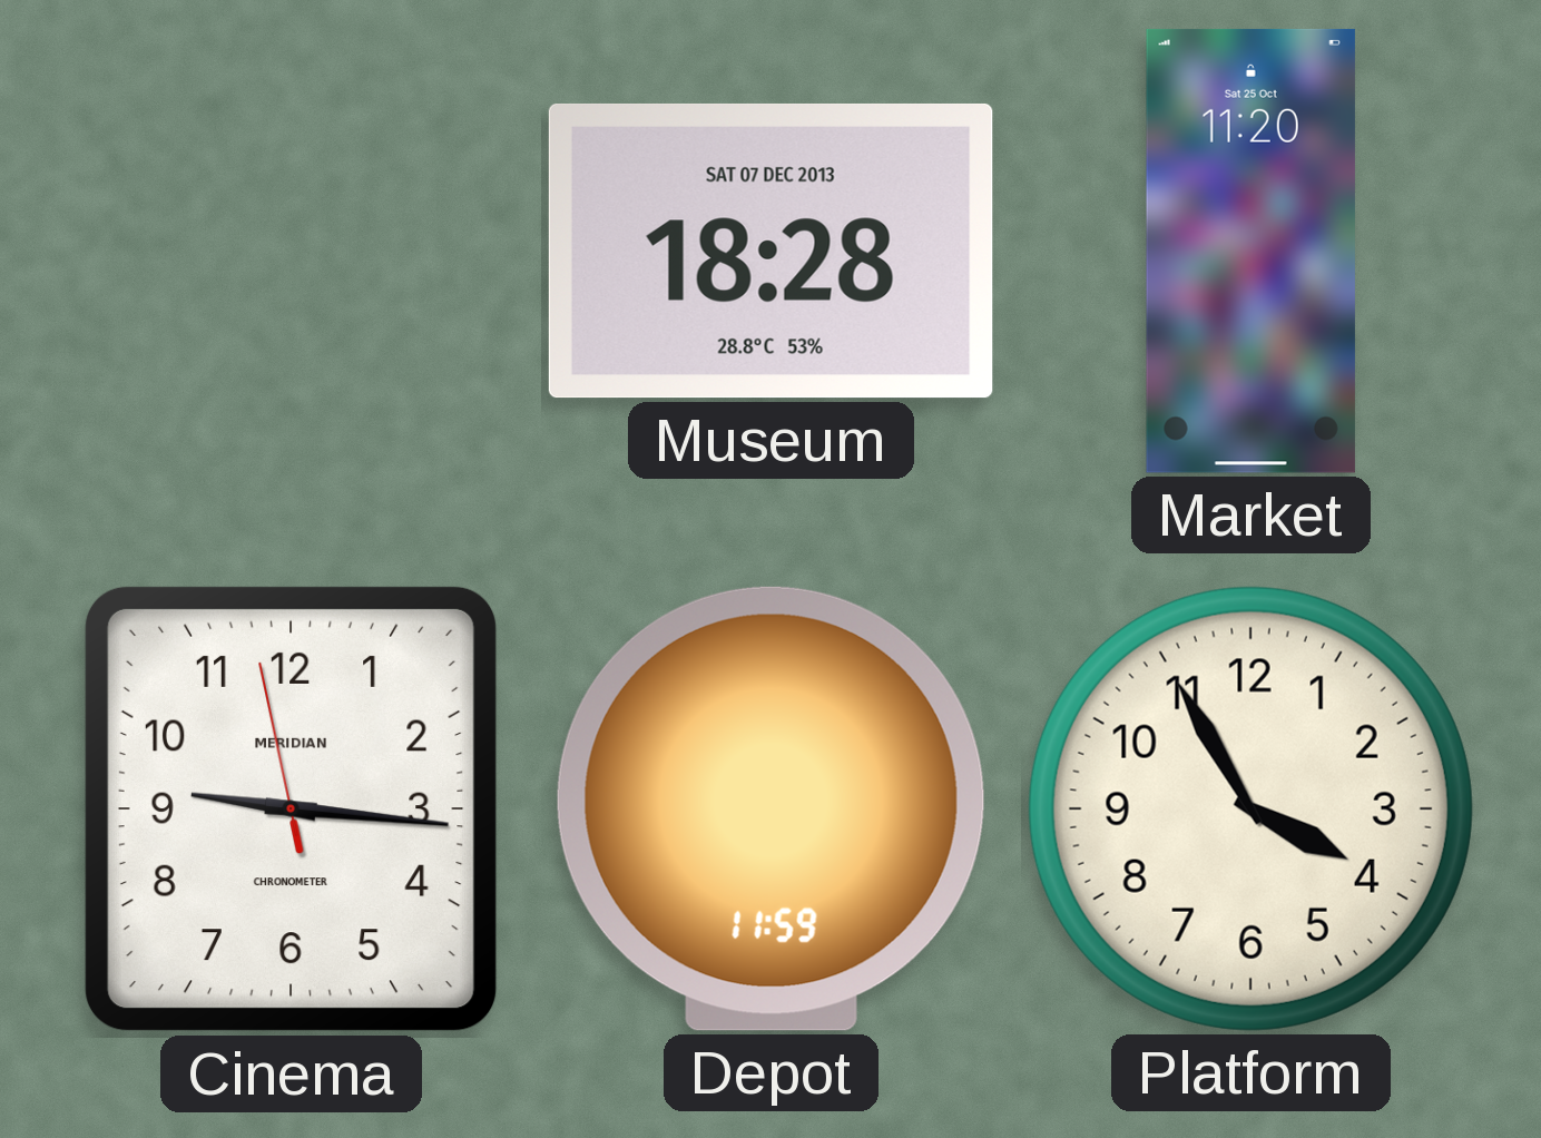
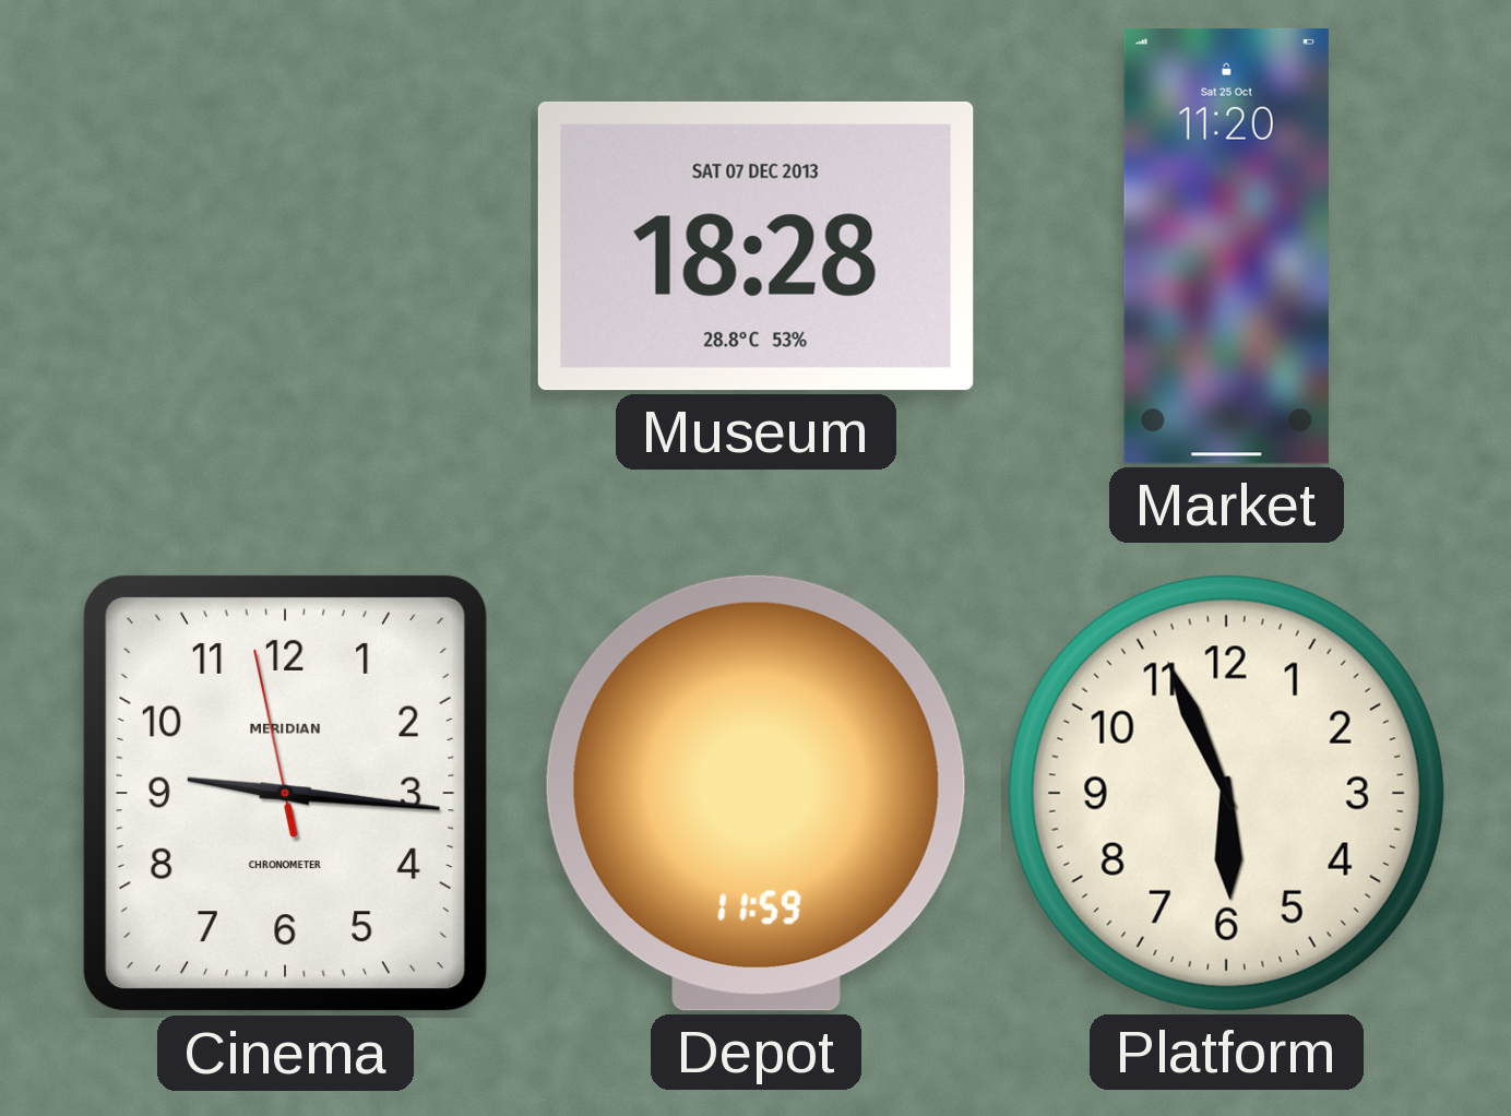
Platform: 3:55 -> 5:56
